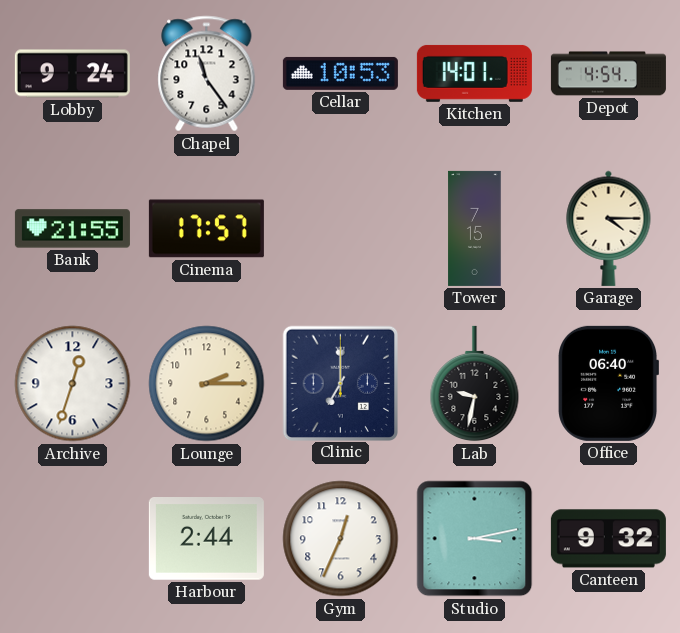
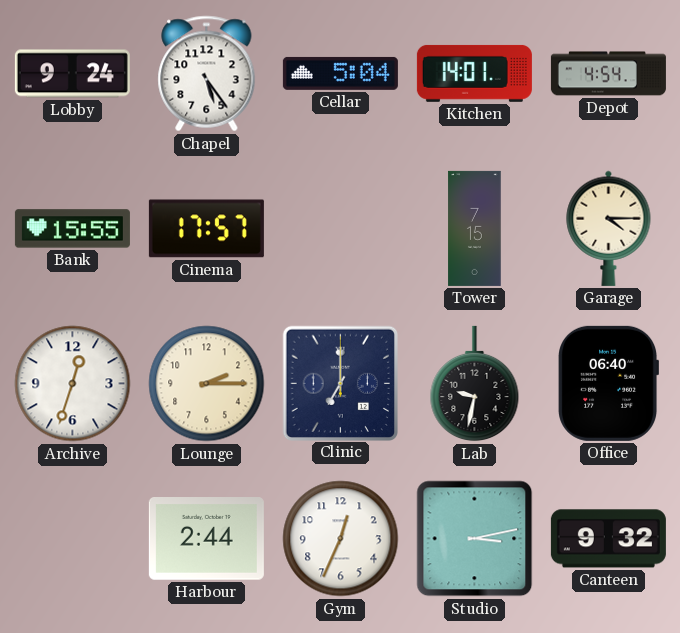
Chapel: 11:24 -> 5:24
Cellar: 10:53 -> 5:04
Bank: 21:55 -> 15:55
